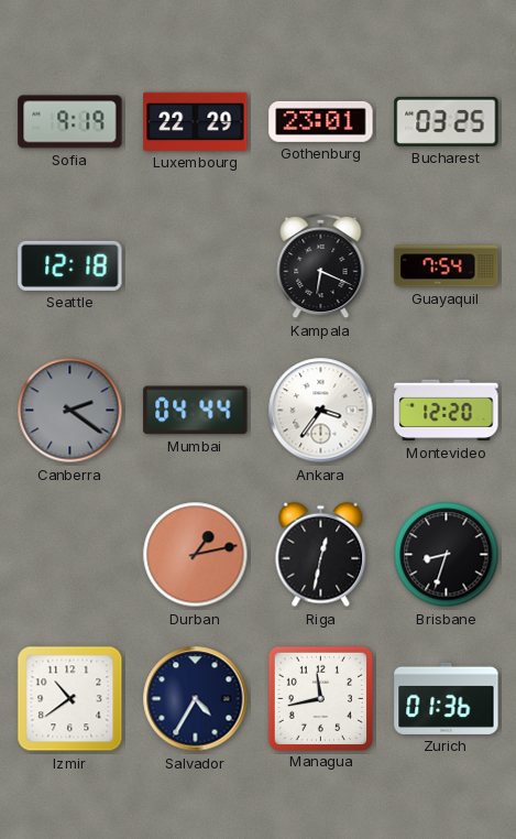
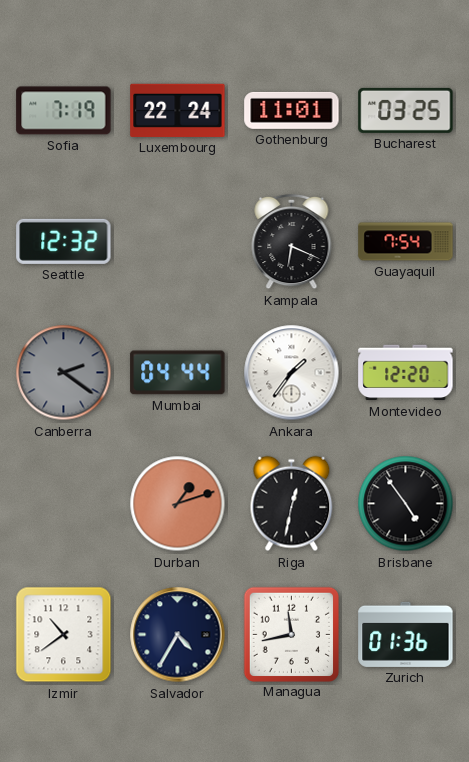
Sofia: 9:19 -> 7:19
Luxembourg: 22:29 -> 22:24
Gothenburg: 23:01 -> 11:01
Seattle: 12:18 -> 12:32
Ankara: 3:36 -> 1:36
Durban: 1:13 -> 1:12
Brisbane: 8:33 -> 4:54
